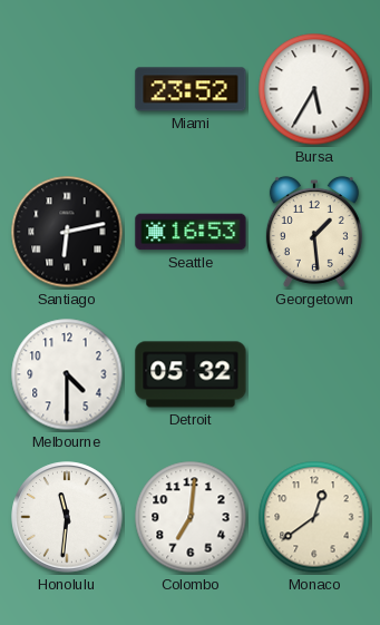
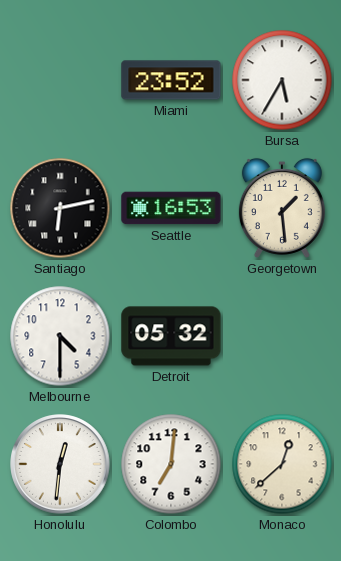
Honolulu: 11:31 -> 12:31
Monaco: 12:39 -> 12:38
